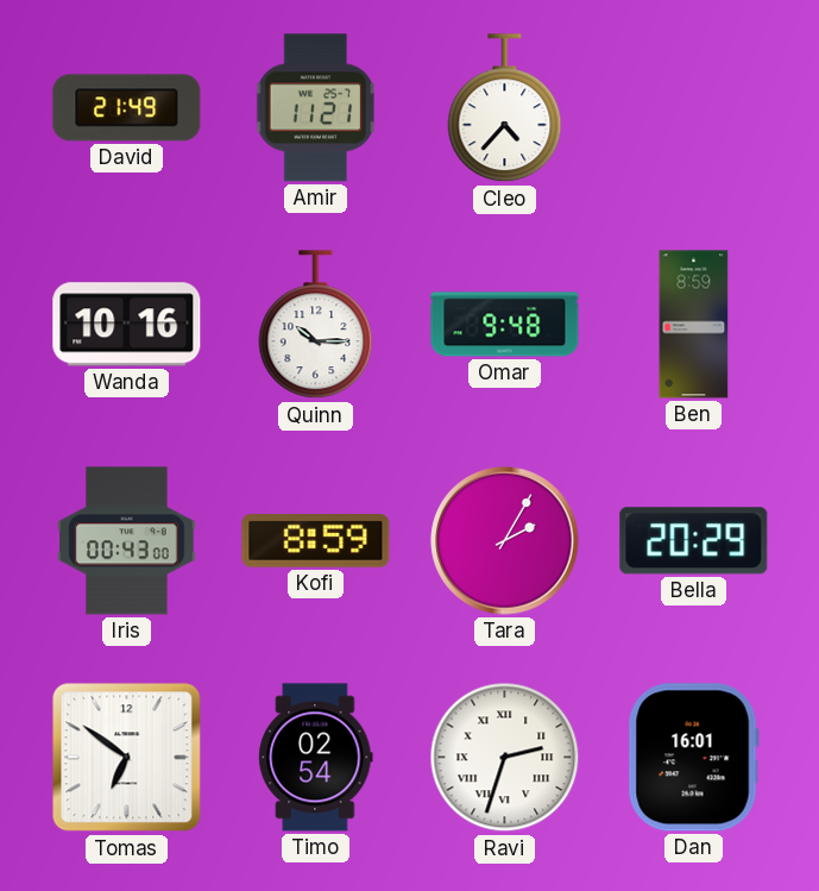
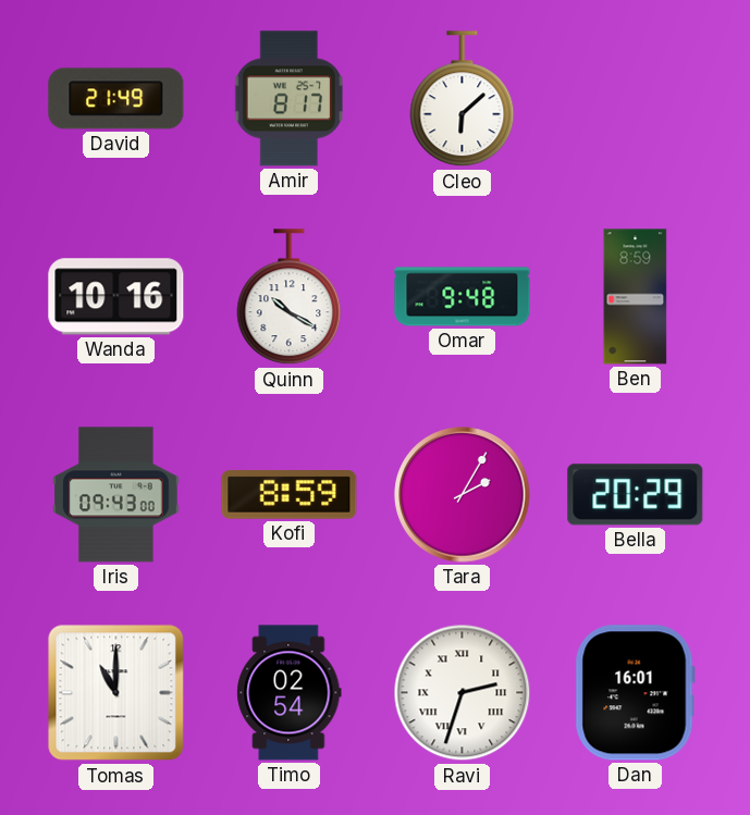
Amir: 11:21 -> 8:17
Cleo: 4:37 -> 6:08
Quinn: 10:15 -> 10:20
Iris: 00:43 -> 09:43
Tomas: 6:51 -> 11:00
